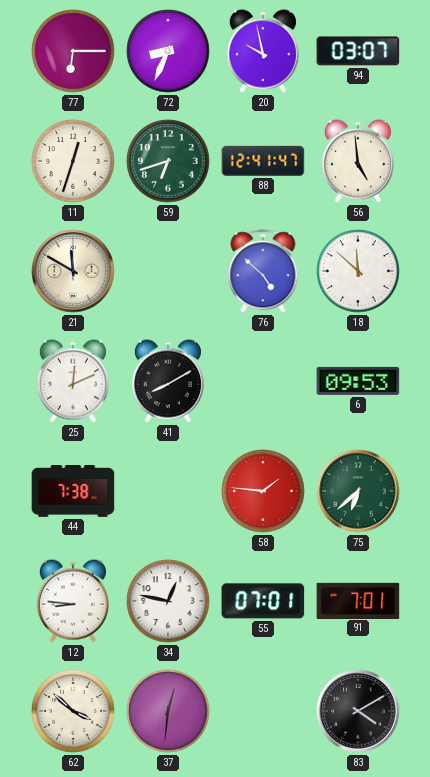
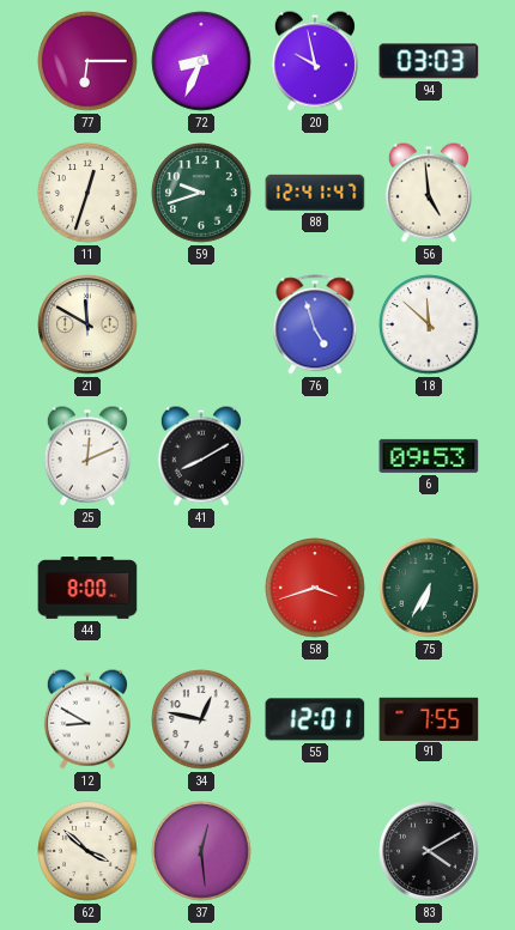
94: 03:07 -> 03:03
59: 6:42 -> 9:42
76: 4:52 -> 4:57
44: 7:38 -> 8:00
58: 1:46 -> 3:42
75: 6:38 -> 6:35
12: 8:46 -> 8:50
55: 07:01 -> 12:01
91: 7:01 -> 7:55
37: 12:31 -> 12:29
